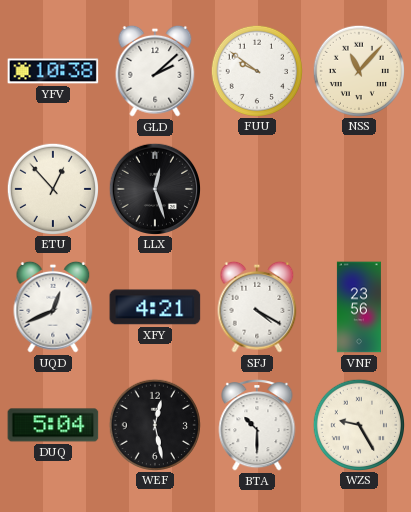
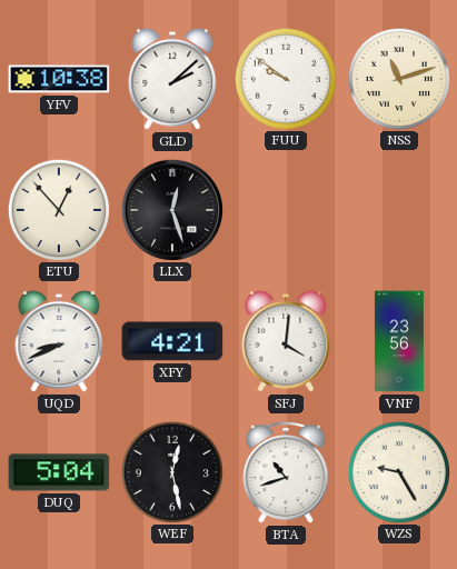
NSS: 11:07 -> 11:12
UQD: 12:41 -> 8:41
SFJ: 4:20 -> 4:01
BTA: 10:30 -> 10:42
